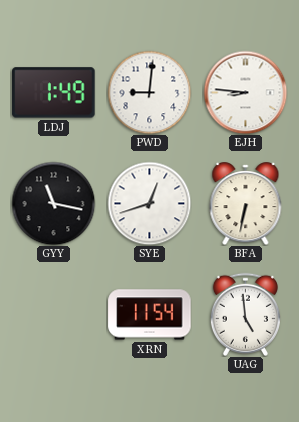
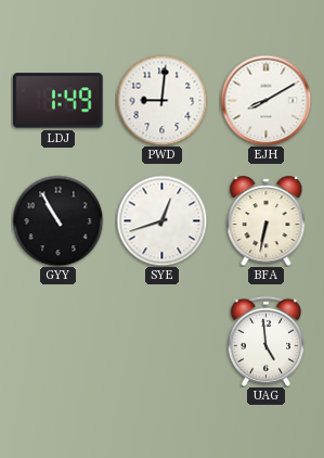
EJH: 8:46 -> 8:10
GYY: 11:17 -> 10:55
XRN: 11:54 -> none
